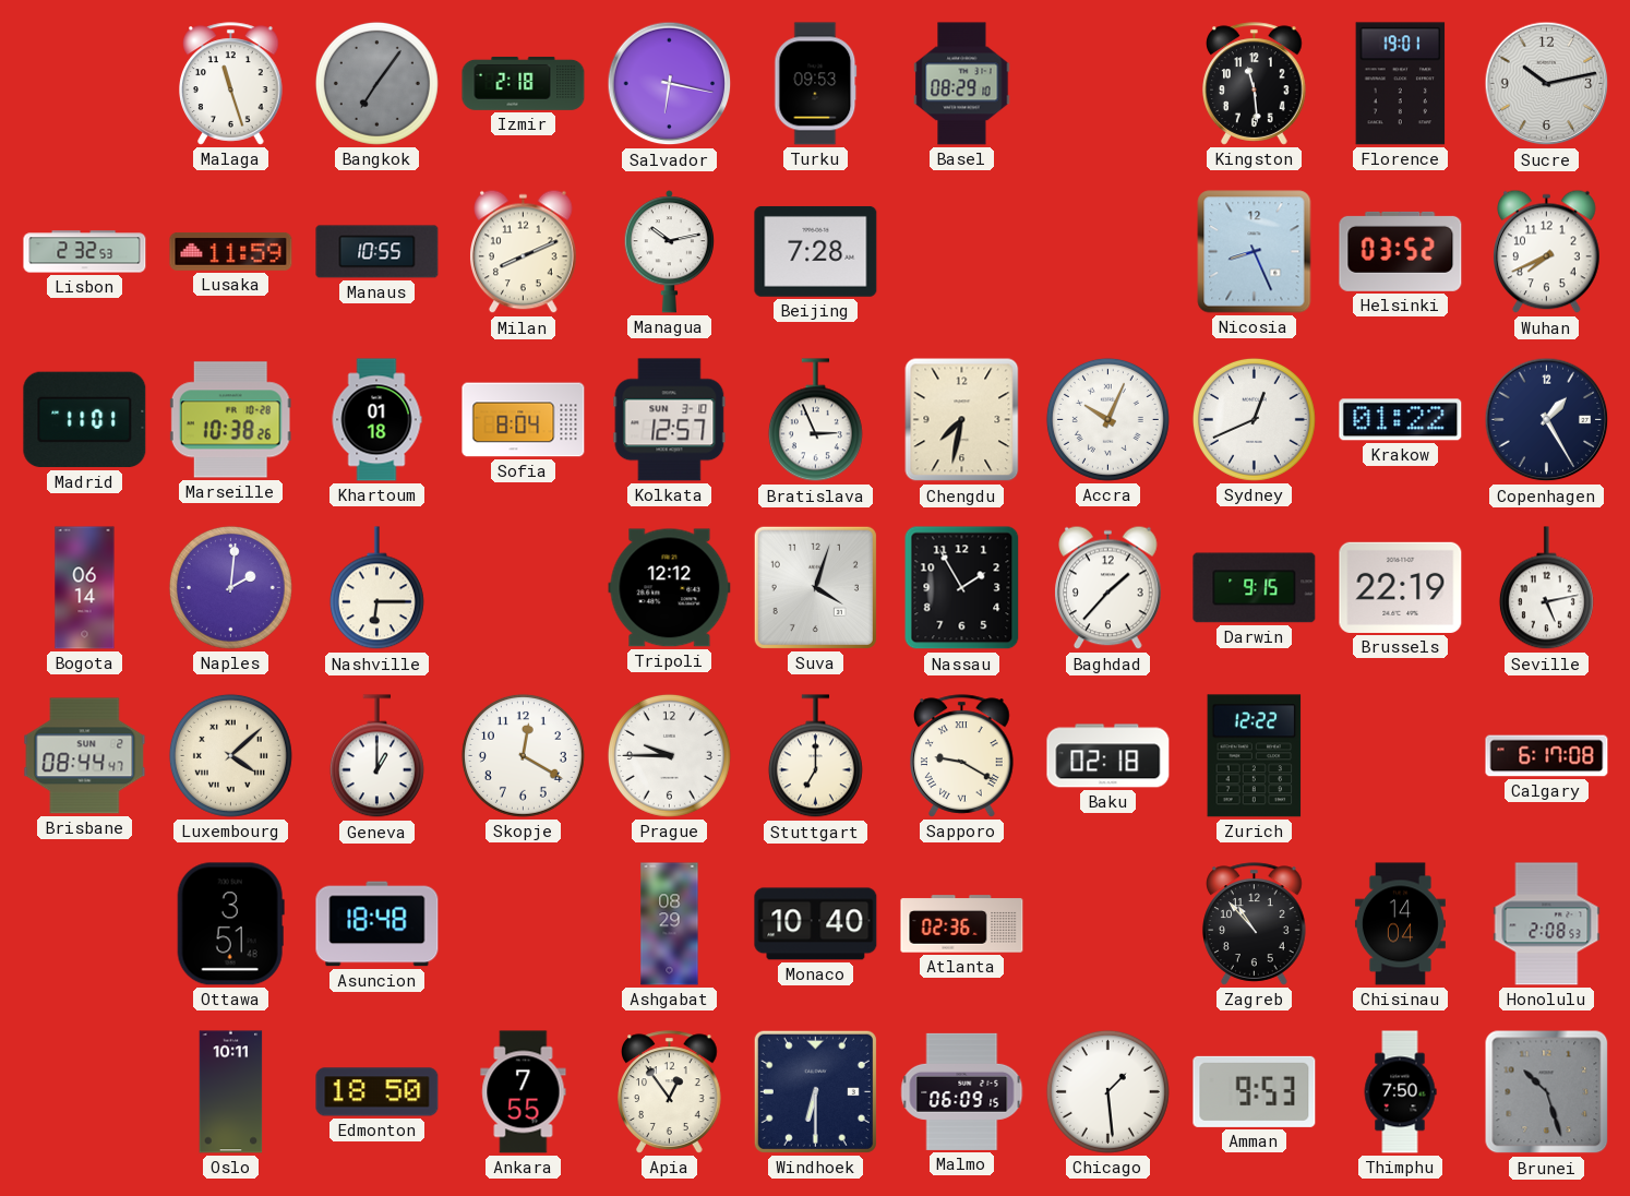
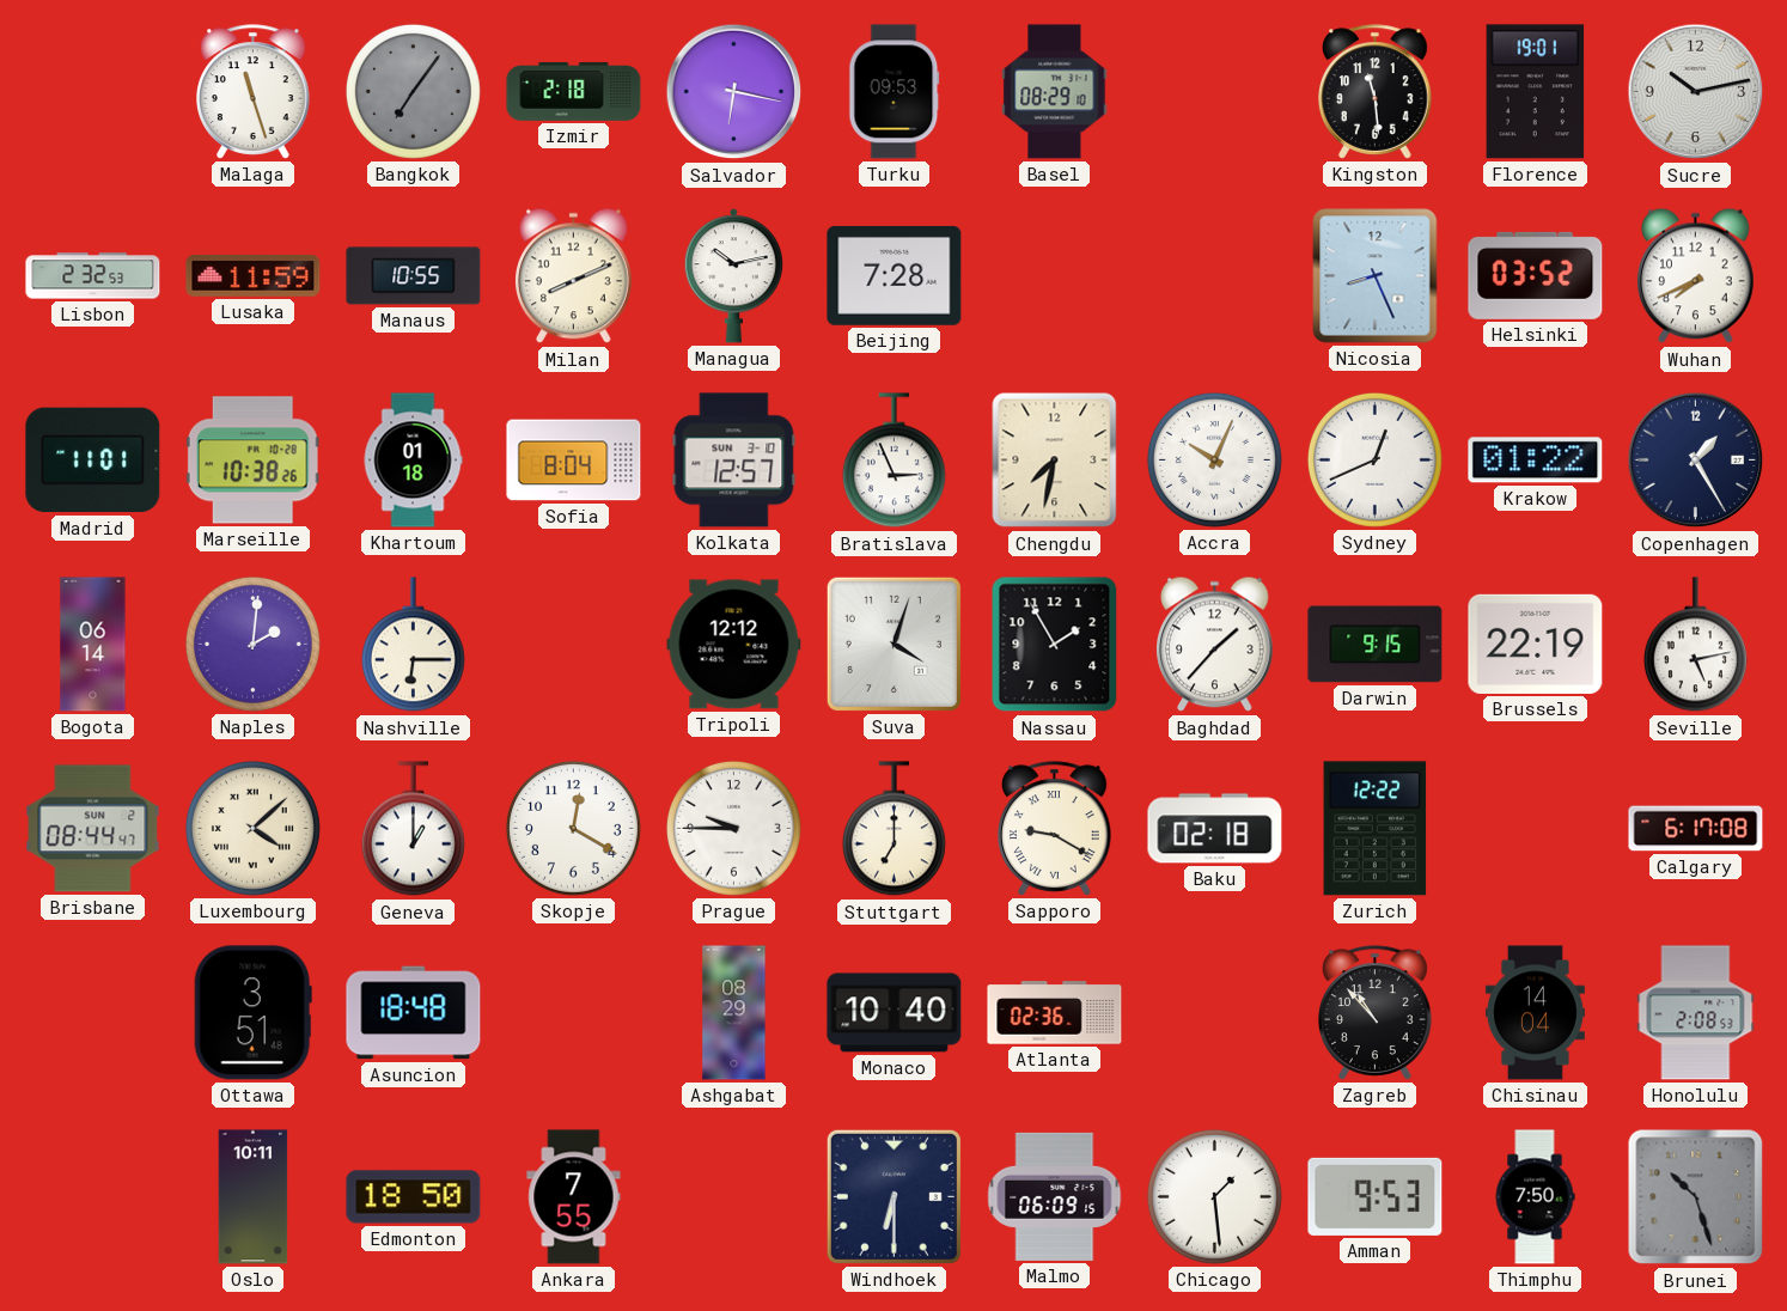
Apia: 12:54 -> none
